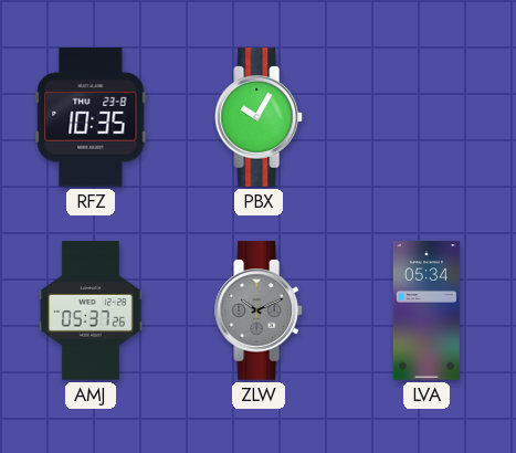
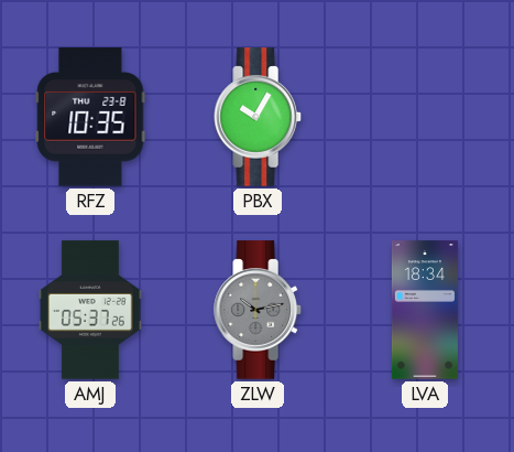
ZLW: 10:11 -> 10:13
LVA: 05:34 -> 18:34
